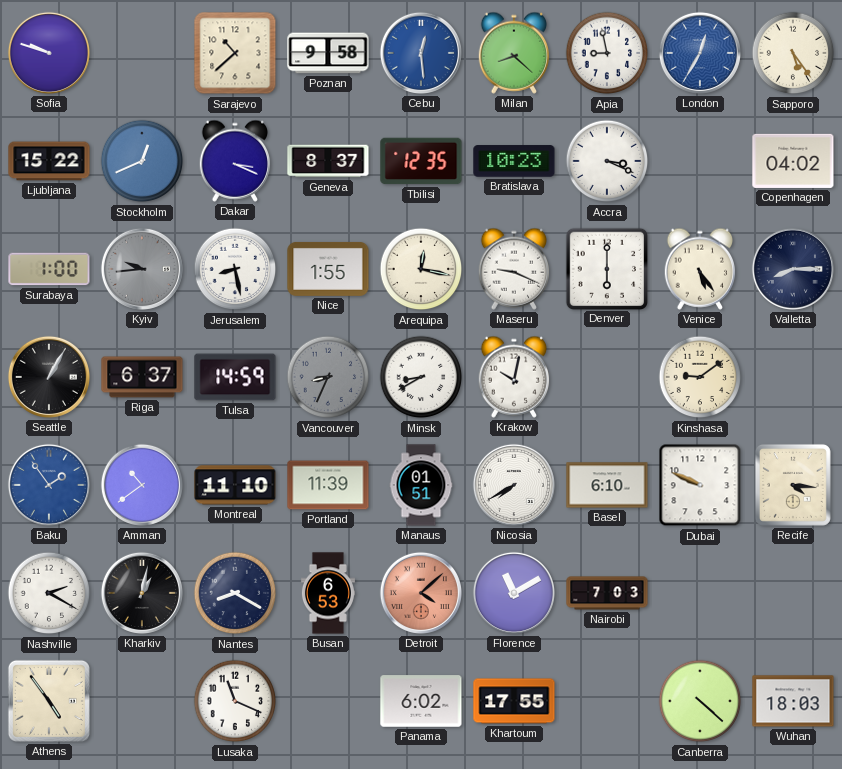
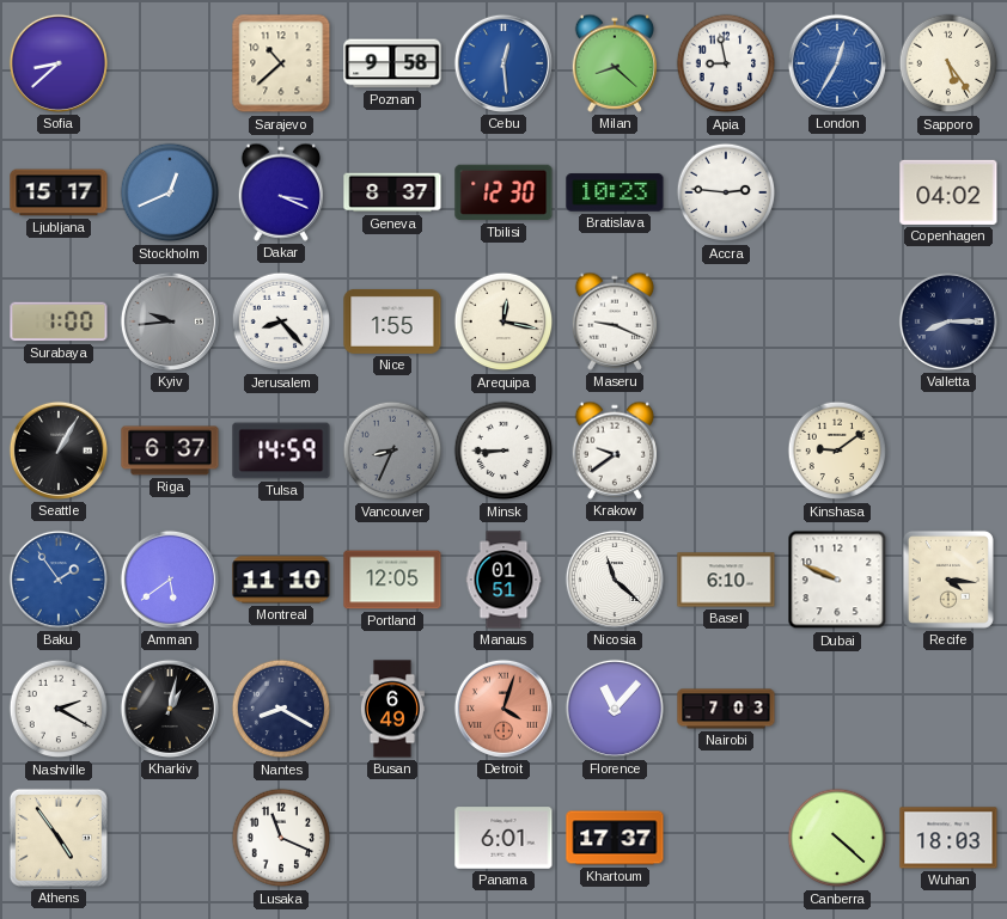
Sofia: 9:48 -> 8:38
Ljubljana: 15:22 -> 15:17
Tbilisi: 12:35 -> 12:30
Accra: 3:19 -> 2:46
Jerusalem: 8:28 -> 8:23
Denver: 6:00 -> none
Venice: 5:24 -> none
Minsk: 8:40 -> 8:45
Krakow: 10:02 -> 9:39
Amman: 10:39 -> 5:39
Portland: 11:39 -> 12:05
Nicosia: 7:40 -> 11:22
Busan: 6:53 -> 6:49
Detroit: 4:08 -> 4:03
Florence: 11:10 -> 11:07
Panama: 6:02 -> 6:01
Khartoum: 17:55 -> 17:37
